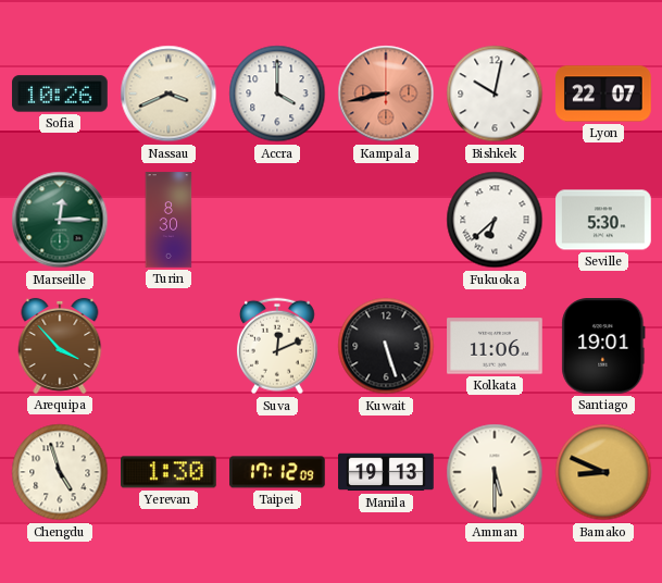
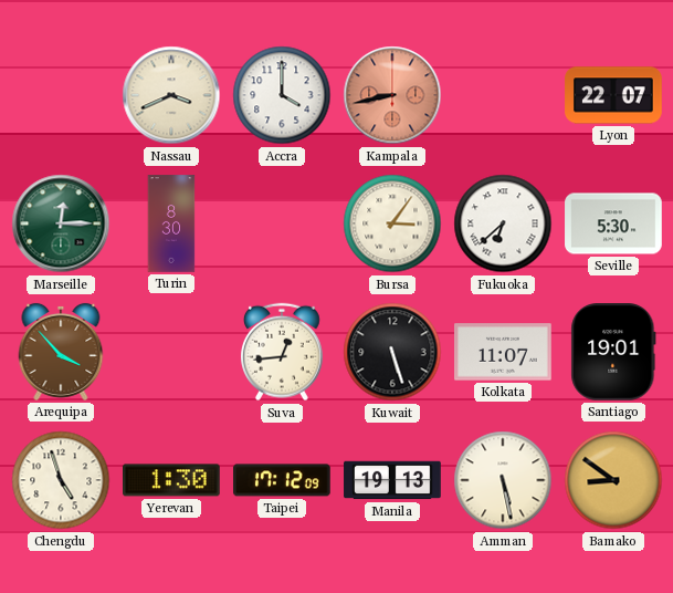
Sofia: 10:26 -> none
Bishkek: 10:02 -> none
Bursa: none -> 3:06
Suva: 12:11 -> 12:44
Kolkata: 11:06 -> 11:07
Amman: 5:30 -> 5:28
Bamako: 8:49 -> 8:51
